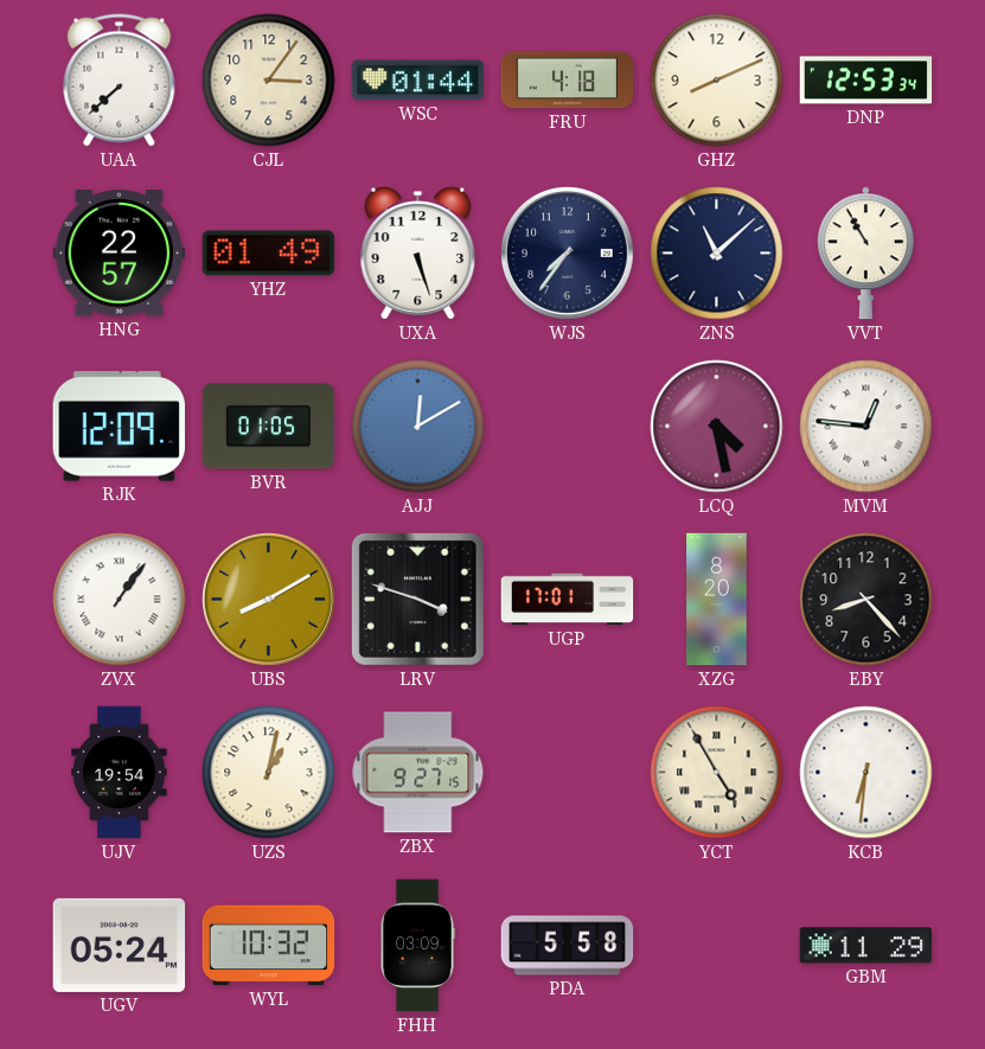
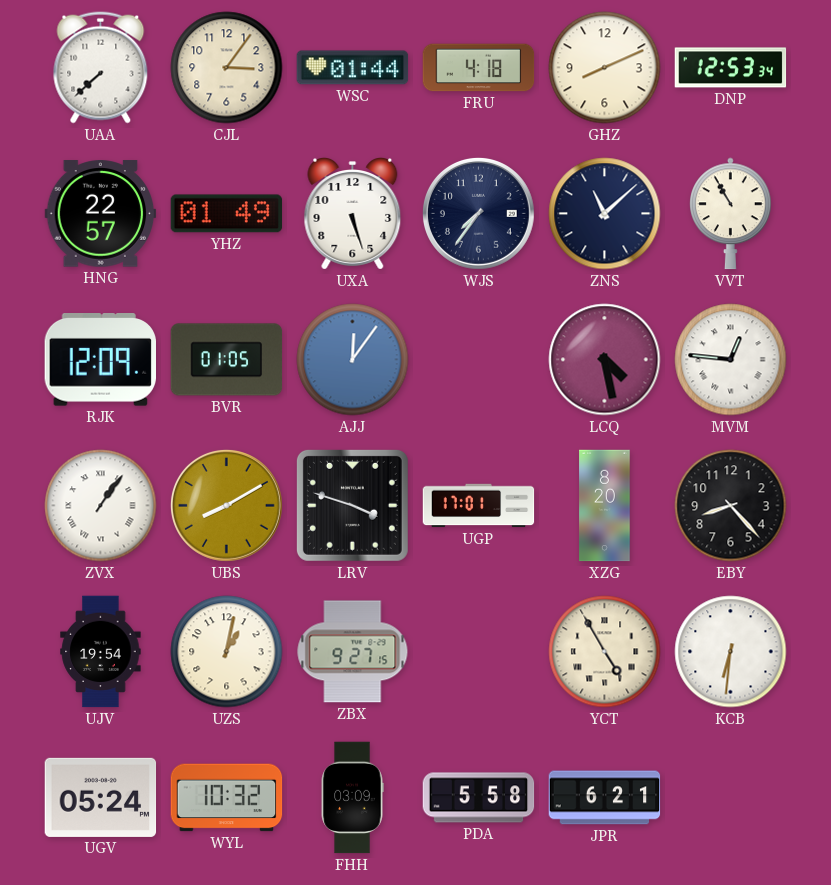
AJJ: 12:10 -> 12:06
JPR: none -> 6:21
GBM: 11:29 -> none
